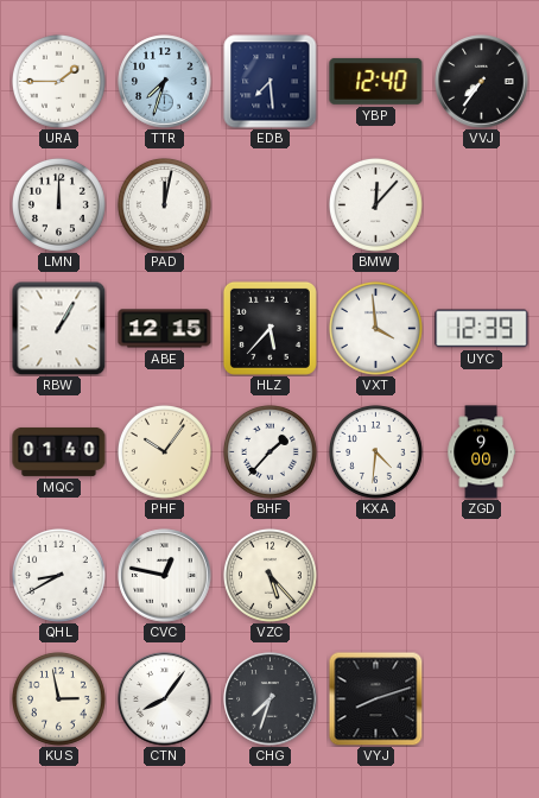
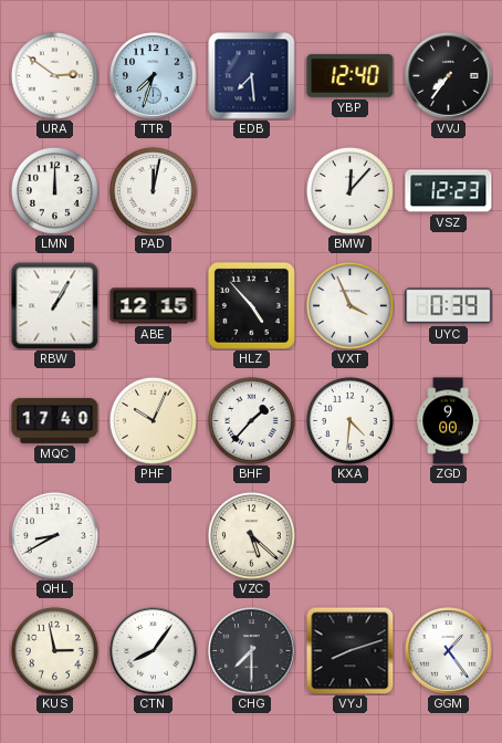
URA: 1:45 -> 2:51
VSZ: none -> 12:23
HLZ: 5:37 -> 4:53
VXT: 3:59 -> 3:56
UYC: 12:39 -> 0:39
MQC: 01:40 -> 17:40
PHF: 10:06 -> 10:04
CVC: 12:47 -> none
VZC: 5:23 -> 5:22
CHG: 7:33 -> 7:30
GGM: none -> 1:24
